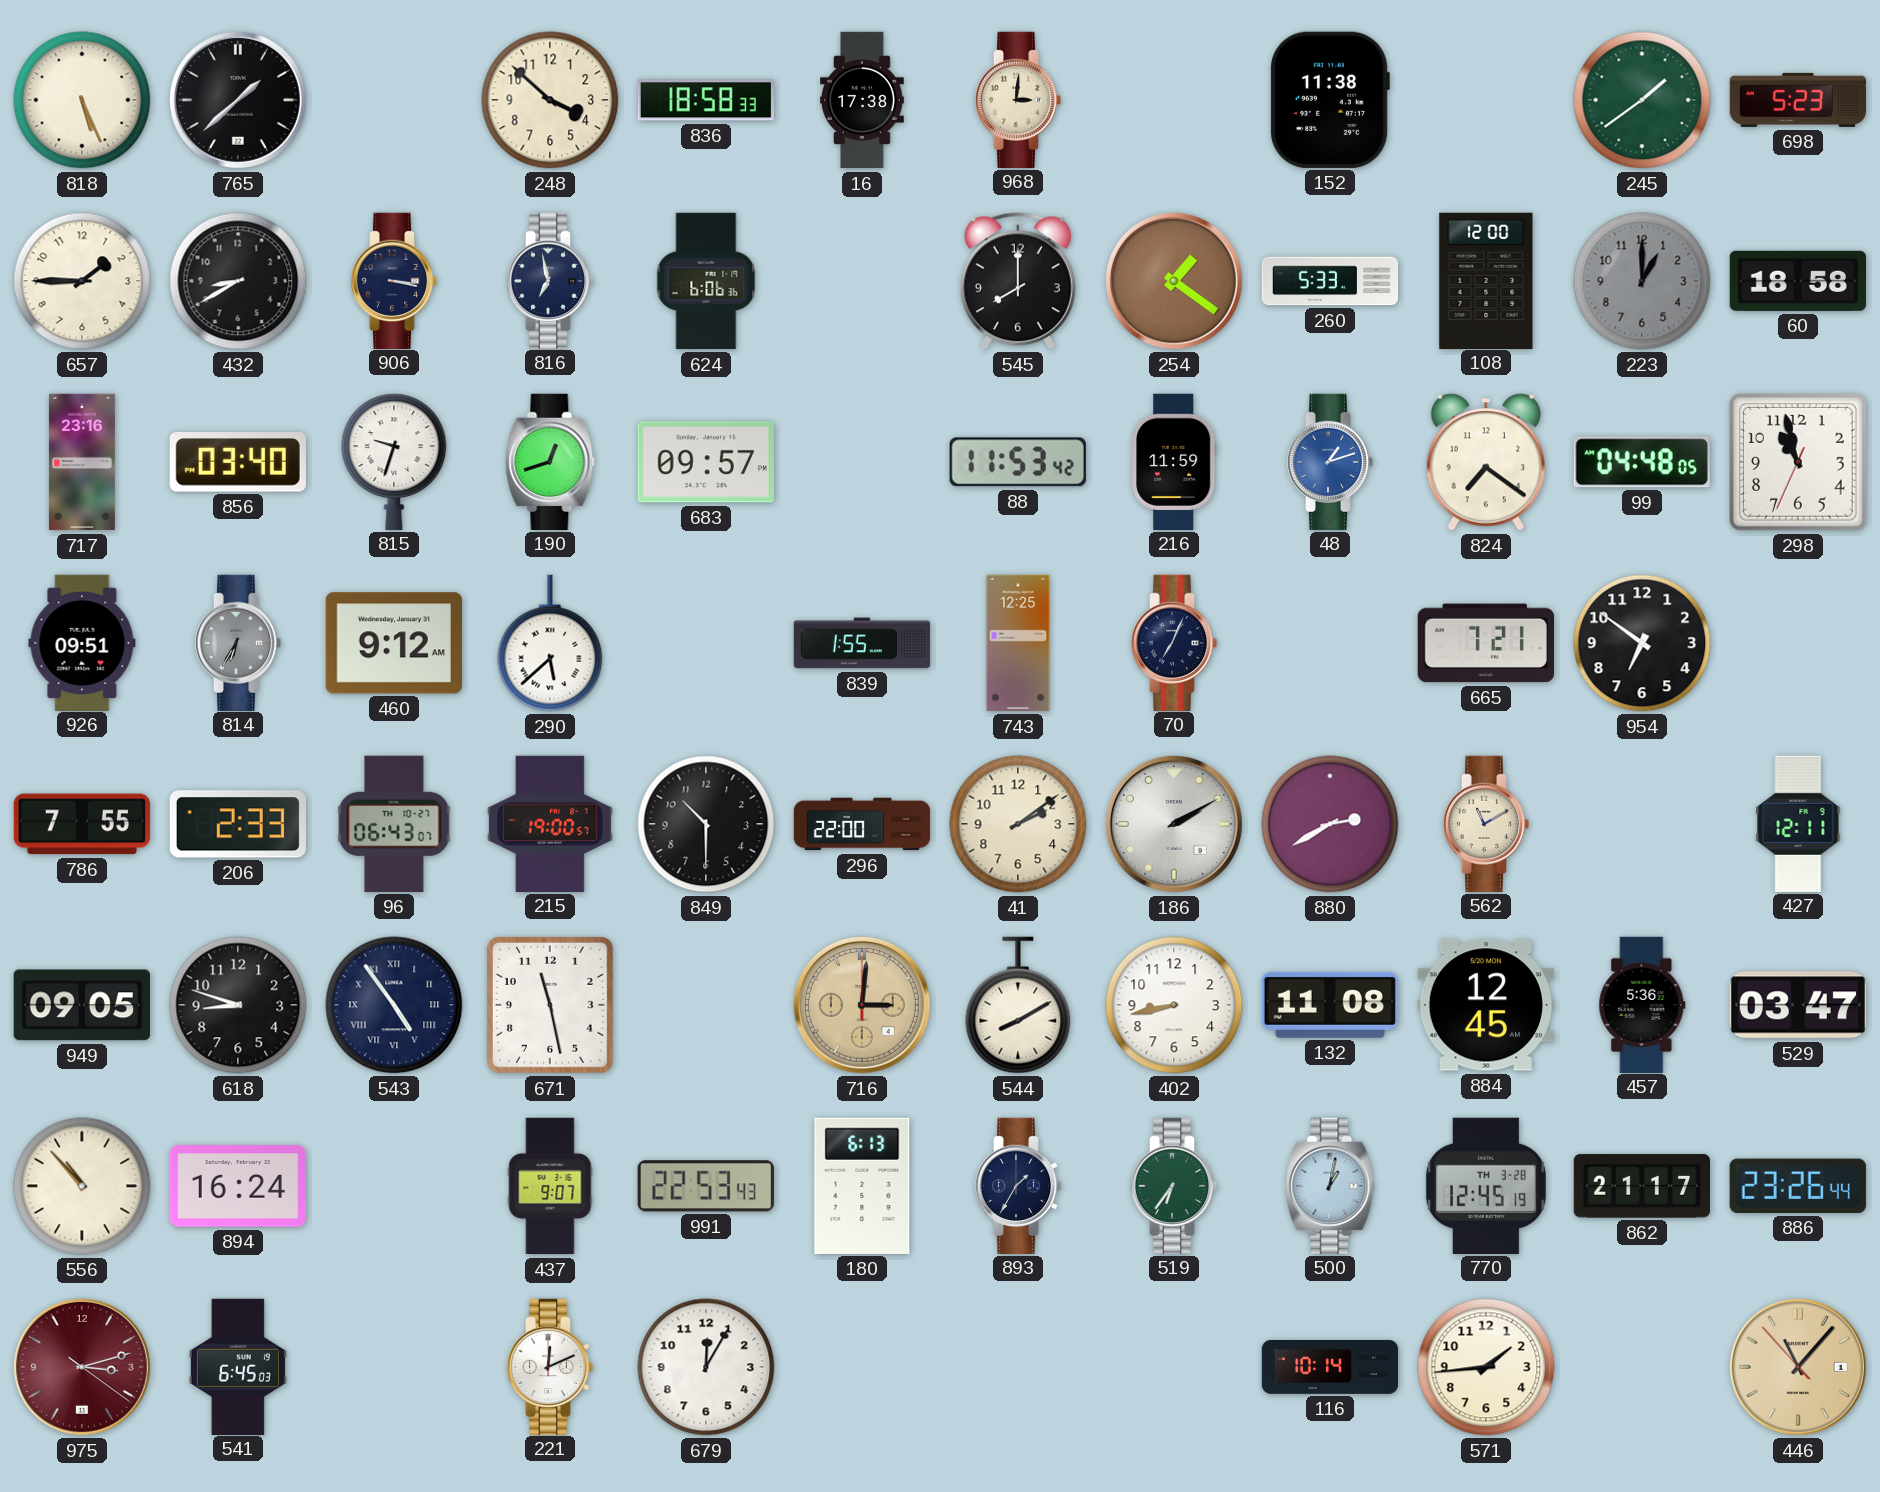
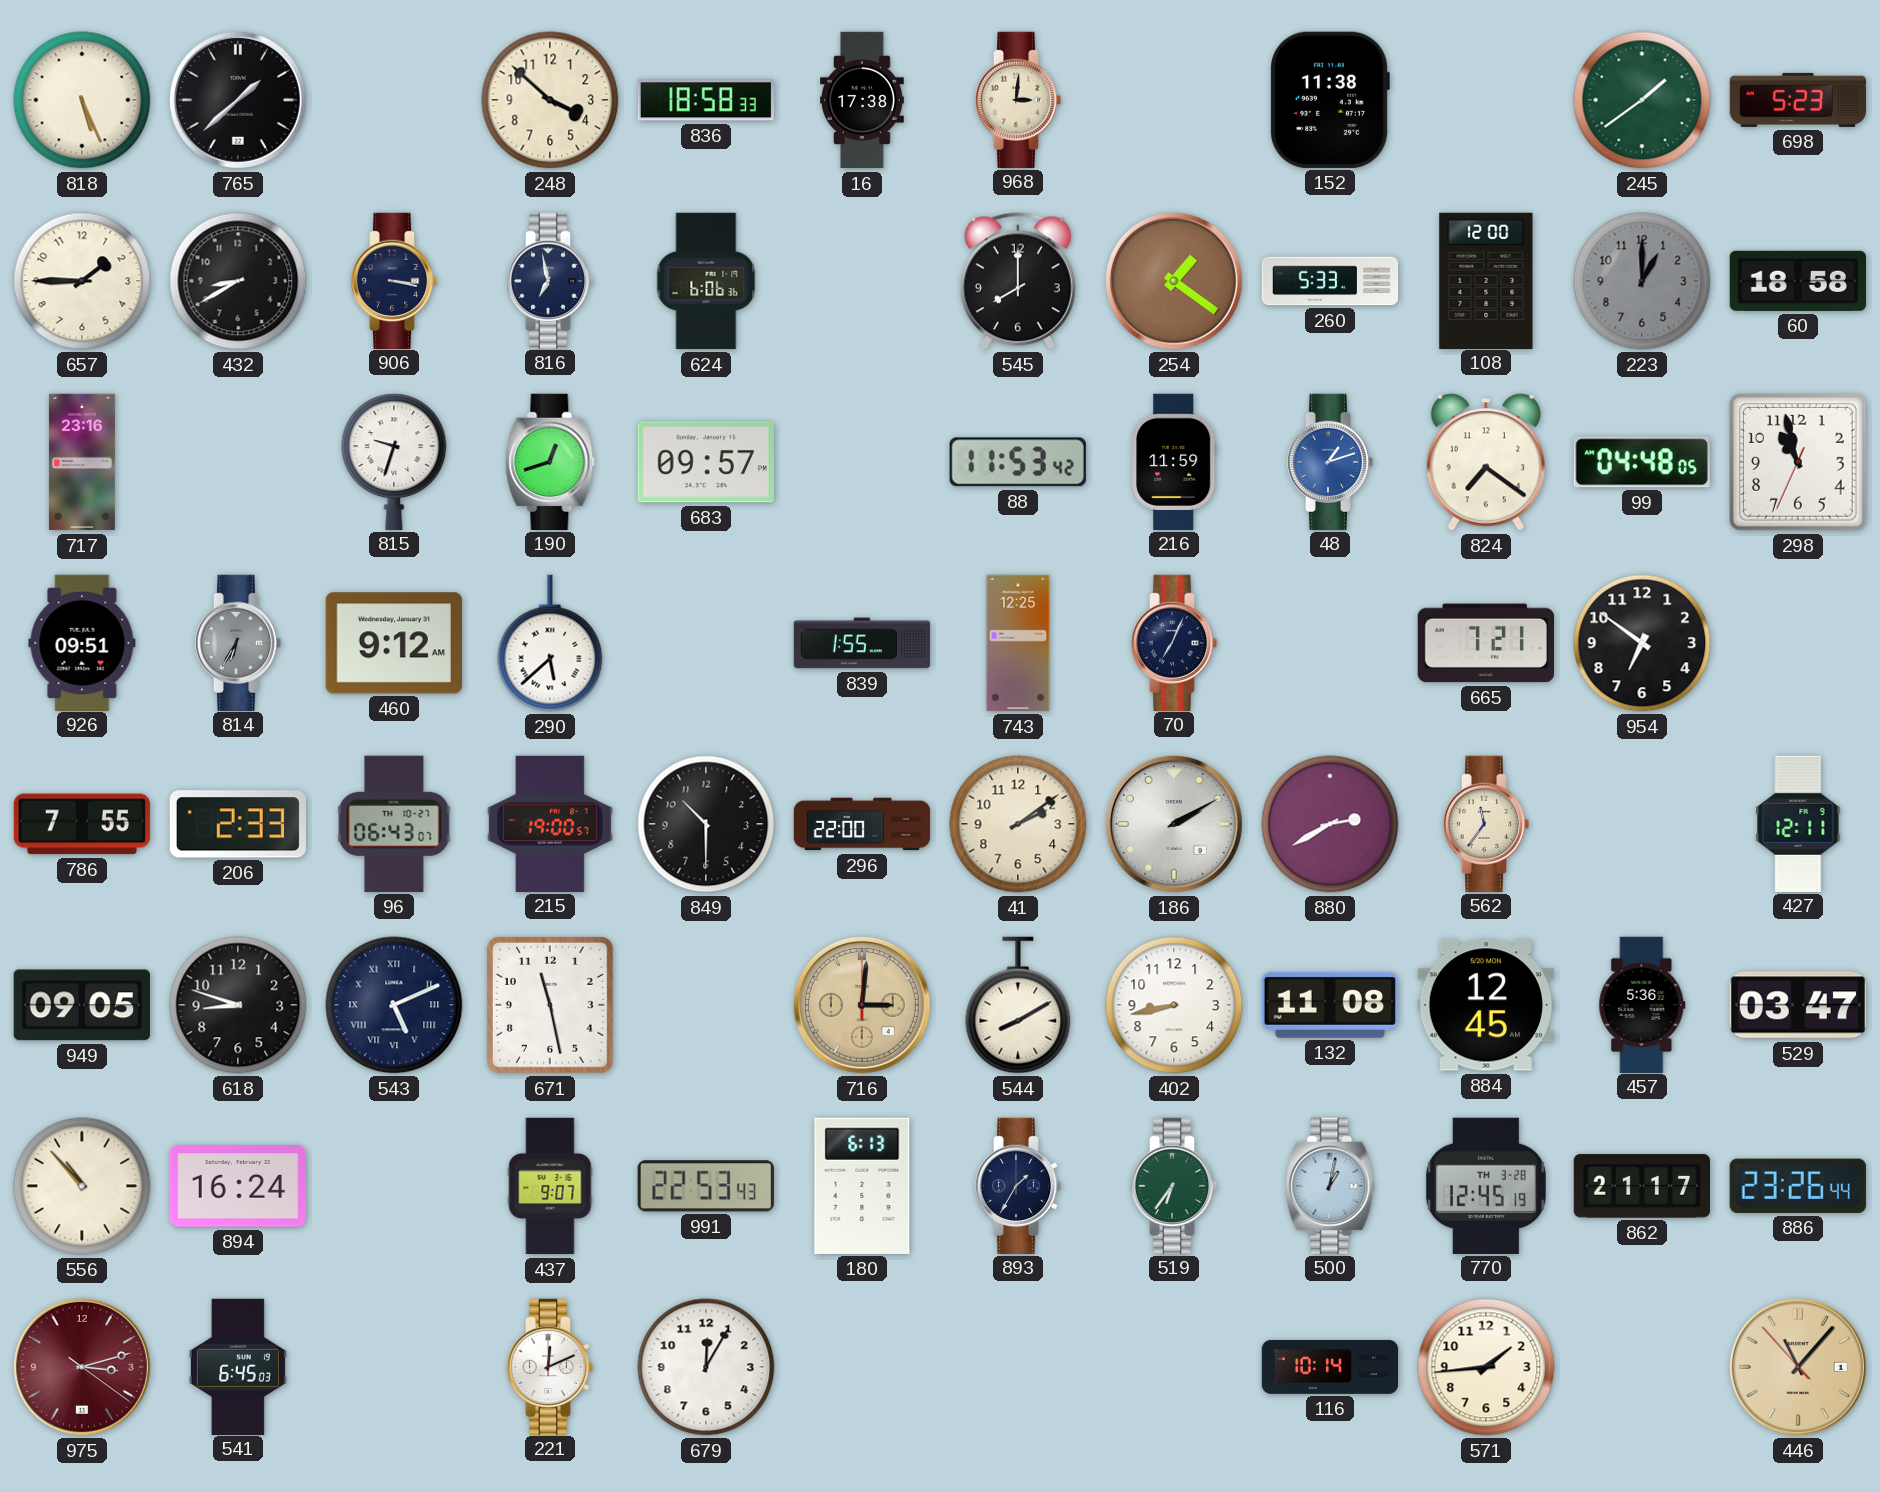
856: 03:40 -> none
562: 11:10 -> 11:36
543: 4:54 -> 5:11
